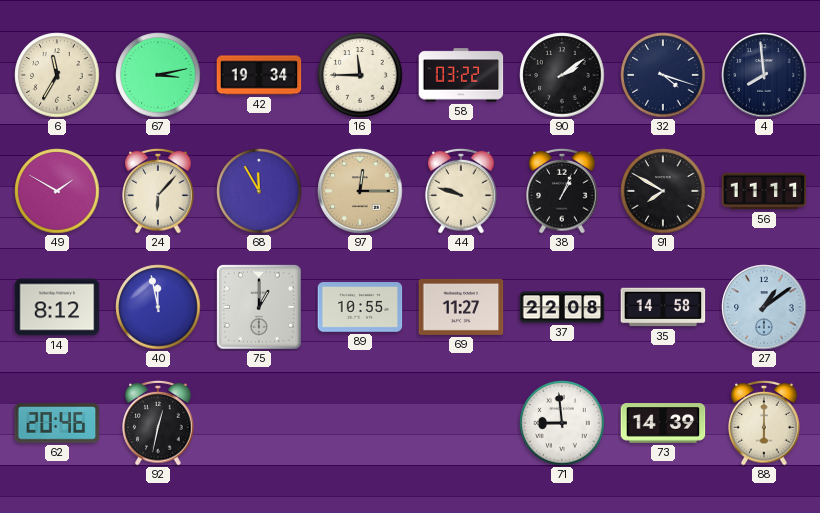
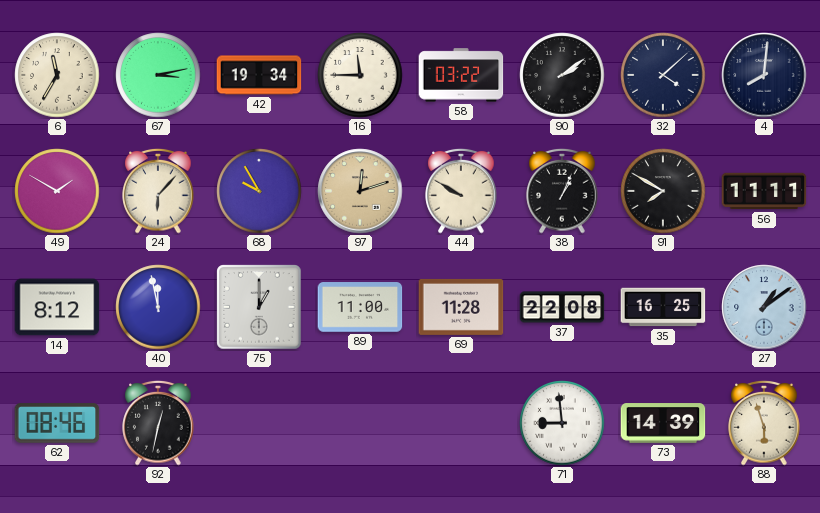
32: 4:18 -> 4:08
4: 7:59 -> 8:01
68: 11:55 -> 9:55
97: 12:15 -> 12:12
44: 9:48 -> 9:50
89: 10:55 -> 11:00
69: 11:27 -> 11:28
35: 14:58 -> 16:25
62: 20:46 -> 08:46
88: 6:00 -> 5:57
